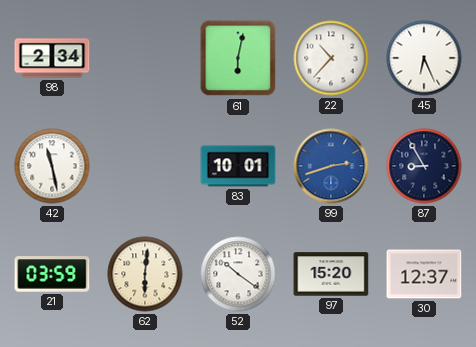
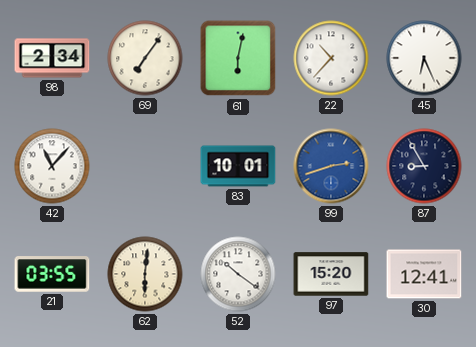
69: none -> 7:06
42: 11:28 -> 11:07
21: 03:59 -> 03:55
30: 12:37 -> 12:41
